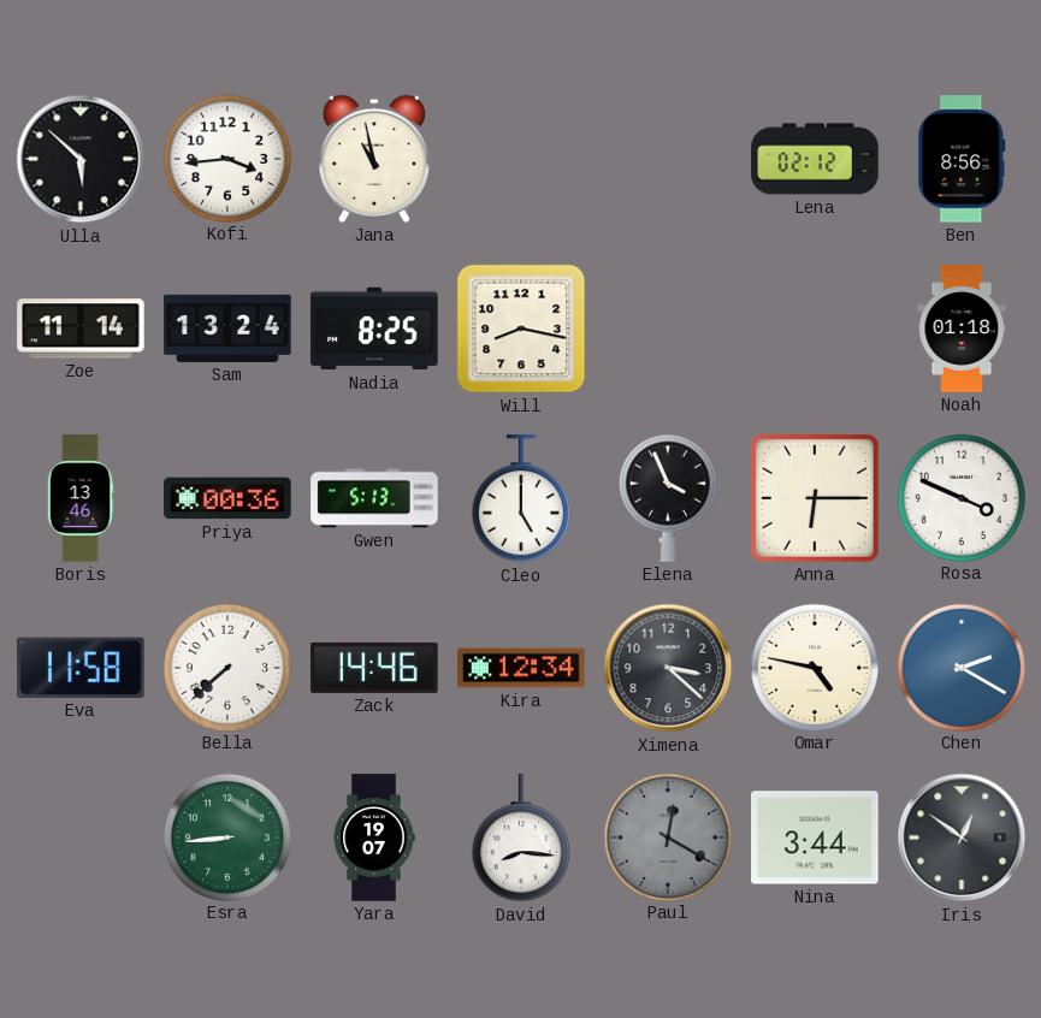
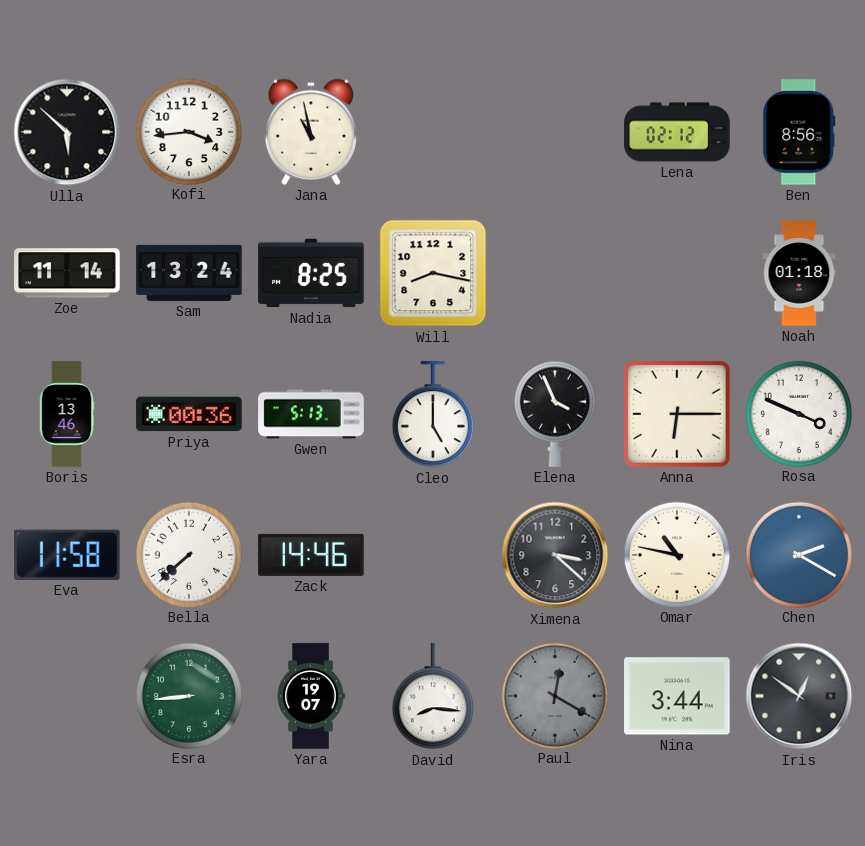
Kira: 12:34 -> none
Omar: 4:47 -> 10:47
